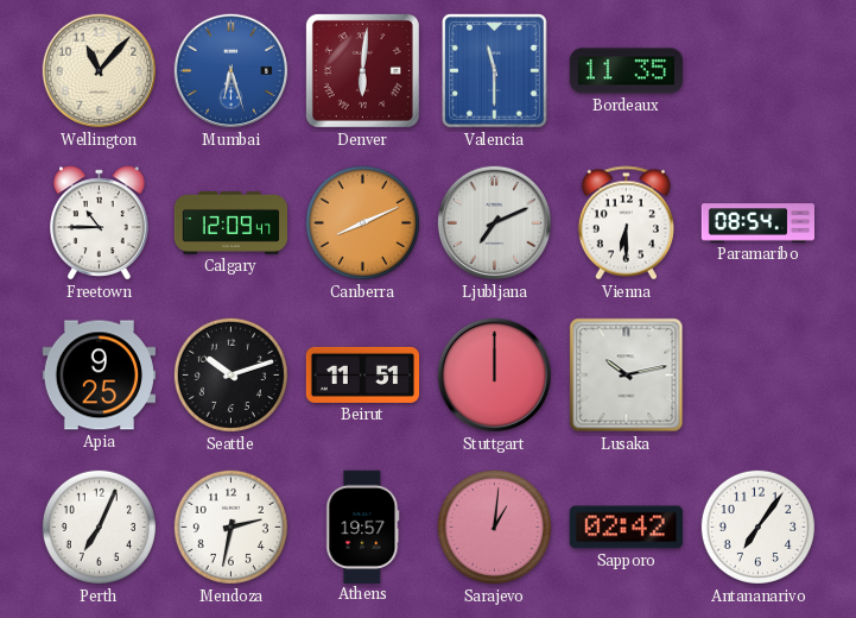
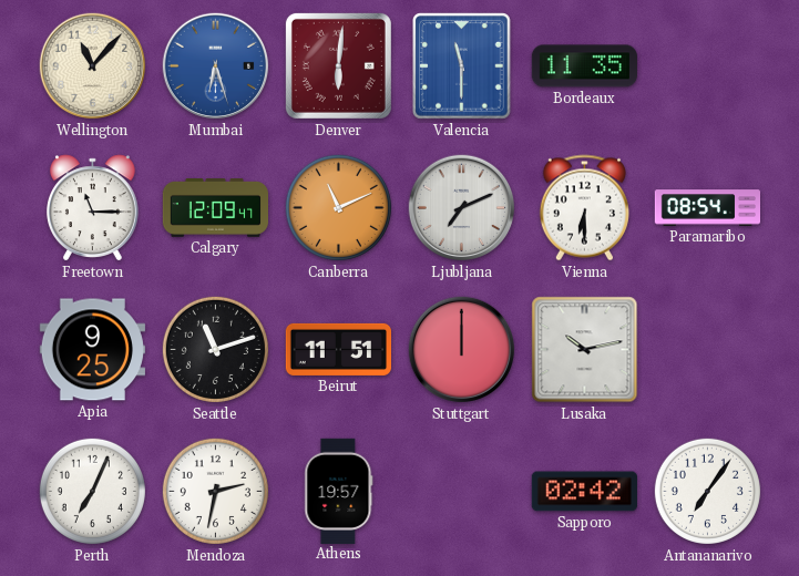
Freetown: 10:45 -> 11:15
Canberra: 8:11 -> 11:11
Seattle: 10:12 -> 11:12
Sarajevo: 1:01 -> none
